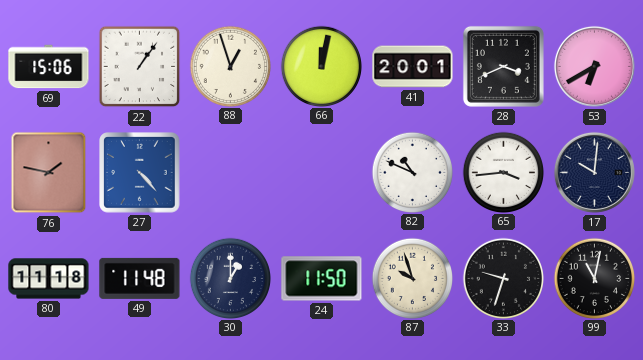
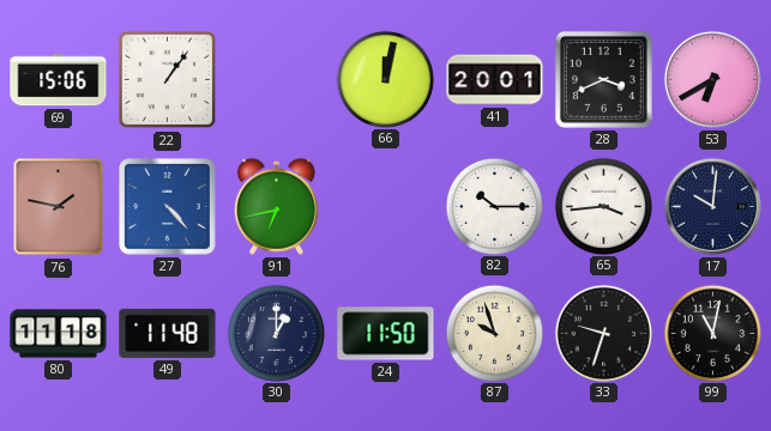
88: 12:57 -> none
91: none -> 6:43
82: 10:49 -> 10:15
